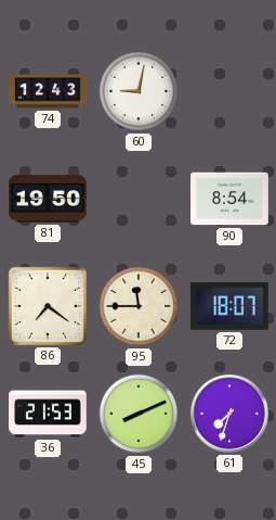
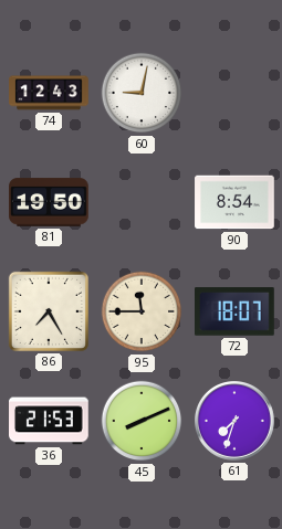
86: 7:21 -> 7:25
